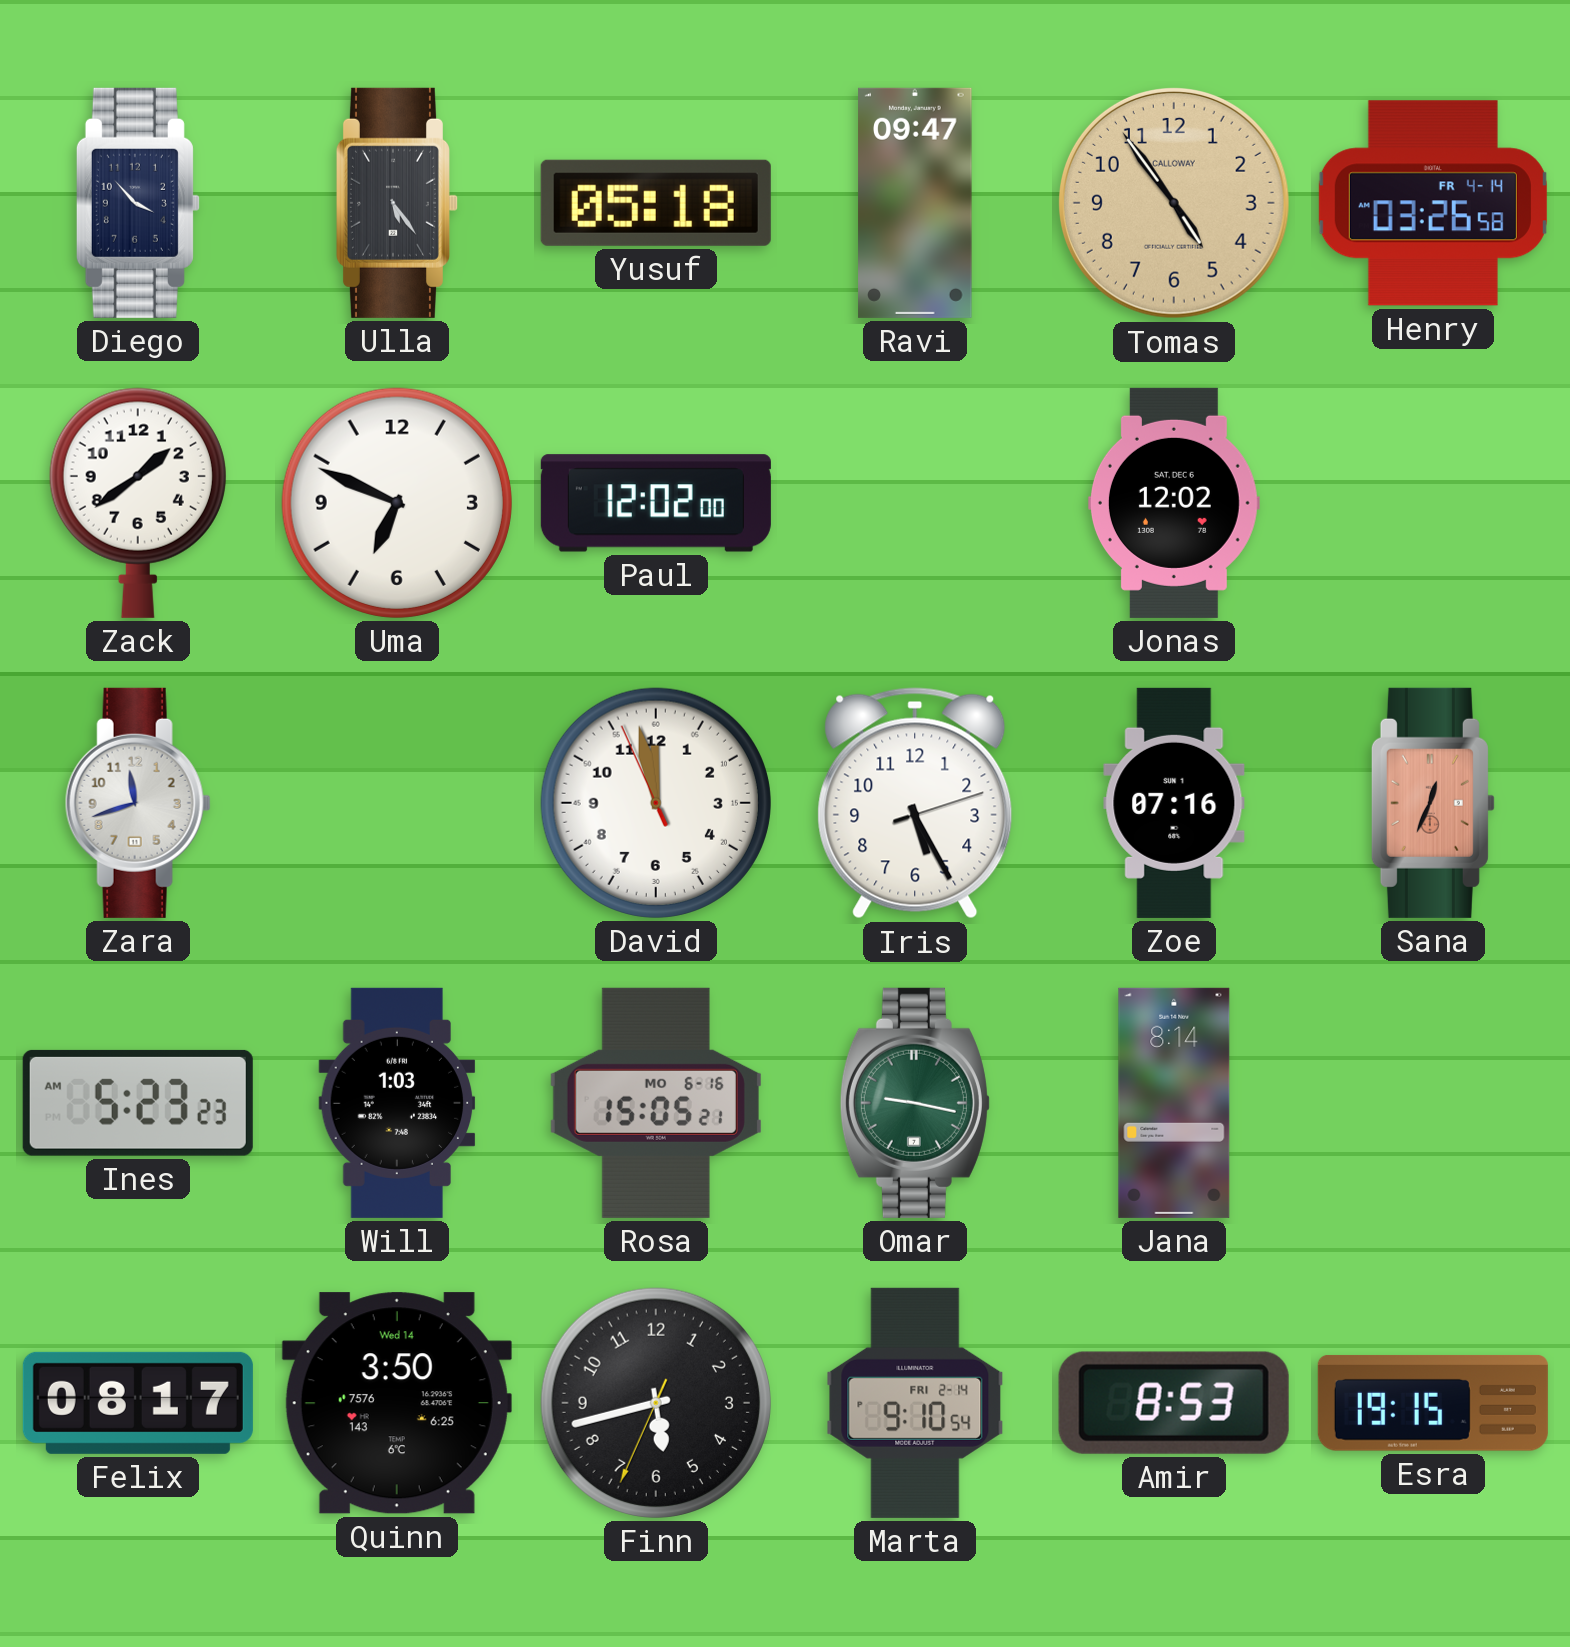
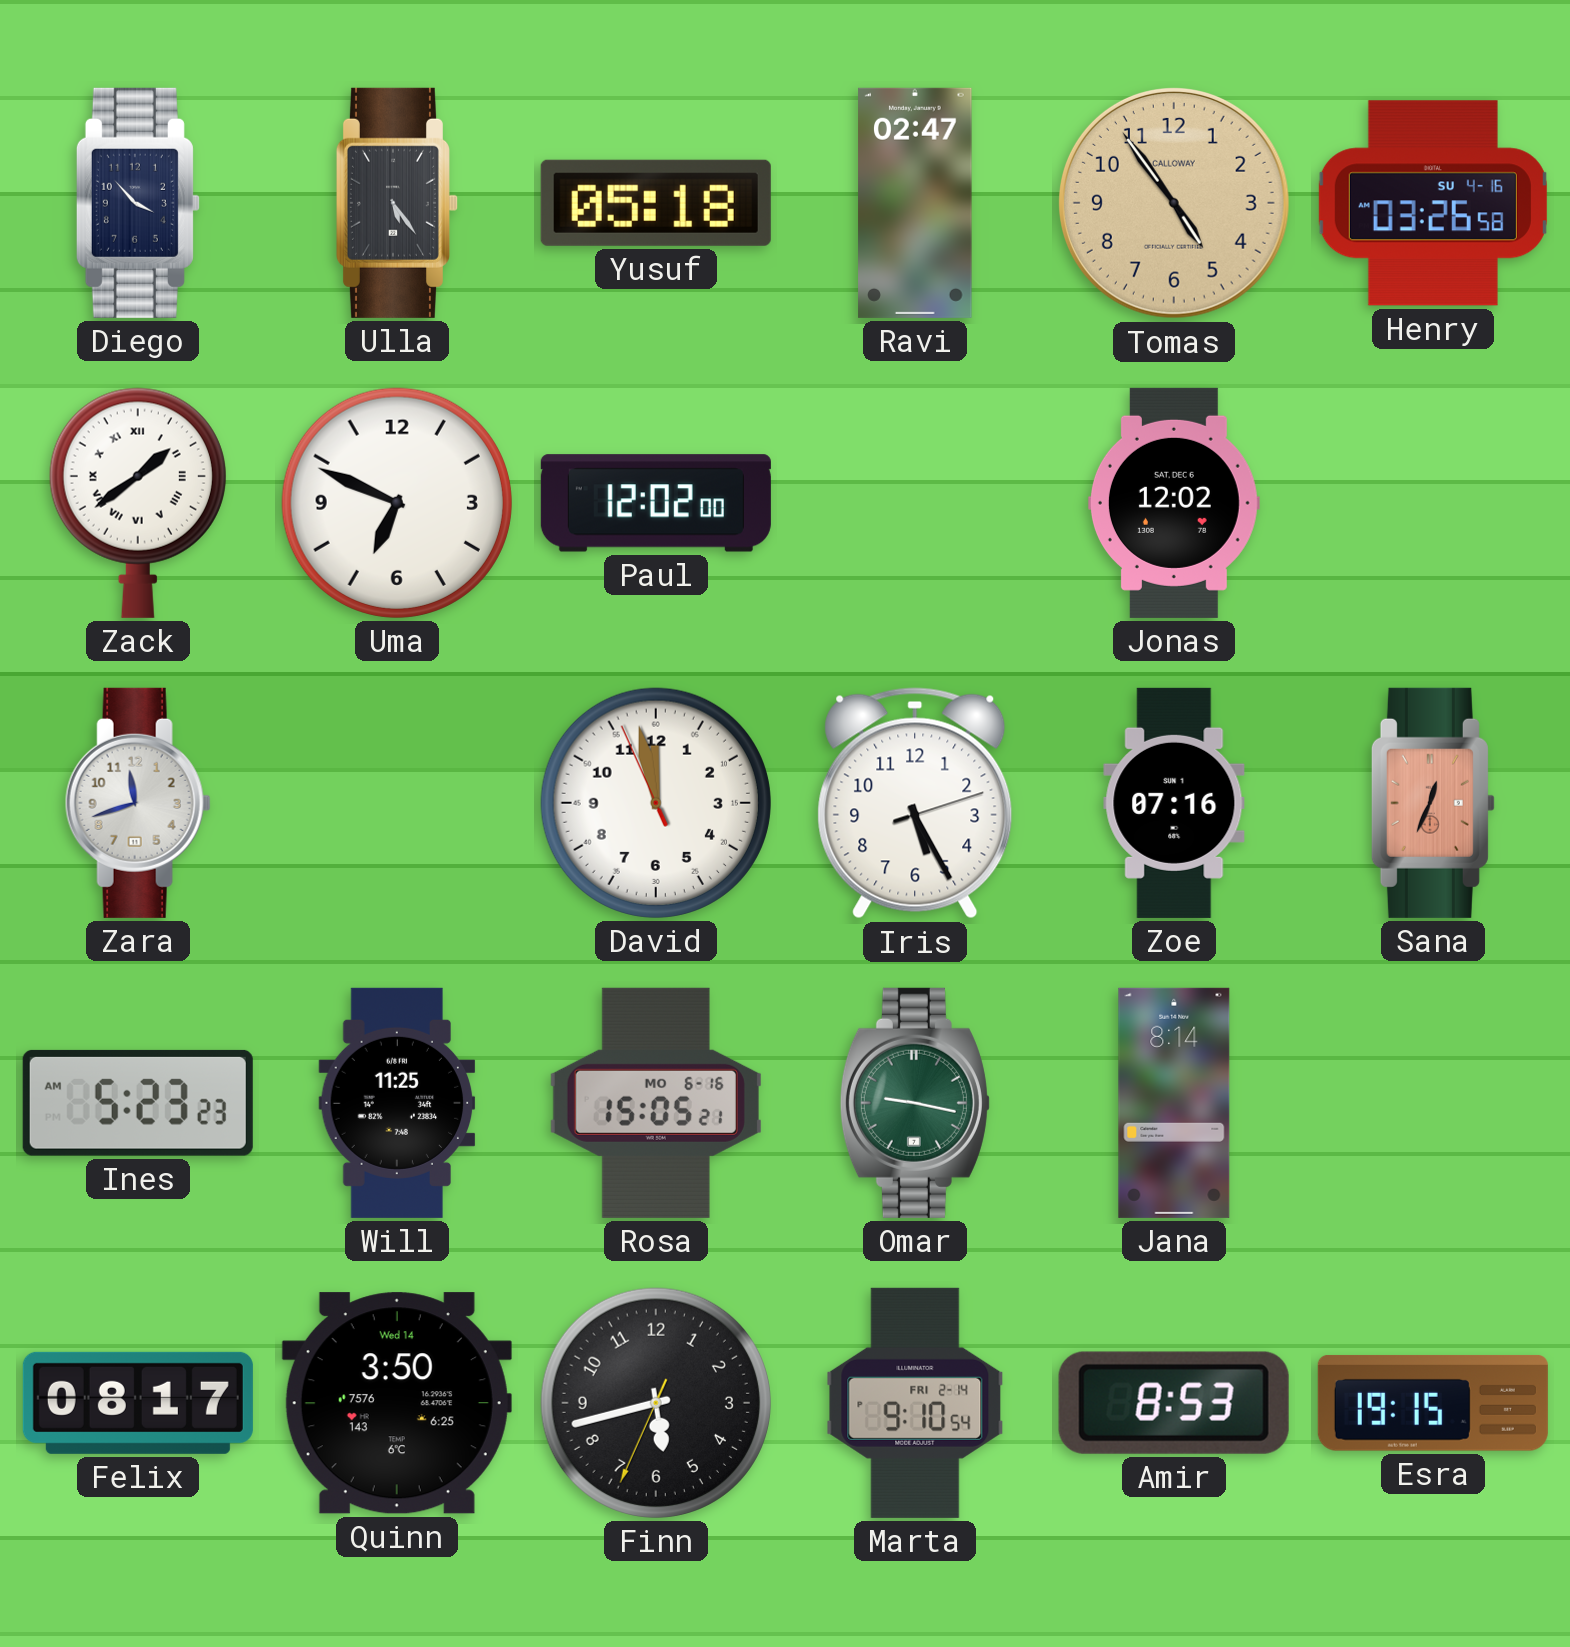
Ravi: 09:47 -> 02:47
Henry date: FR 4-14 -> SU 4-16
Zack numerals: Arabic -> Roman
Will: 1:03 -> 11:25
